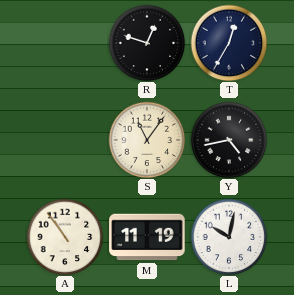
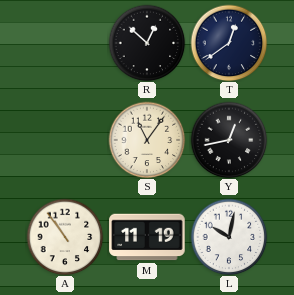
R: 12:48 -> 12:52
T: 12:35 -> 12:39
Y: 4:43 -> 12:43
